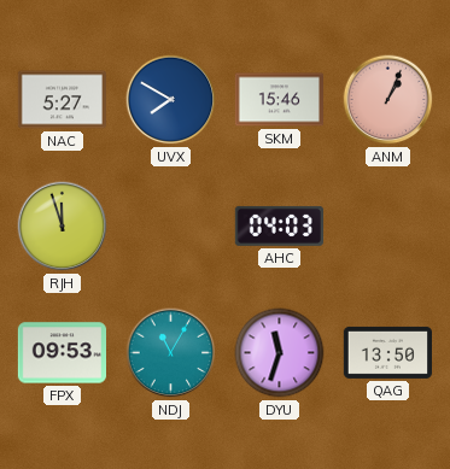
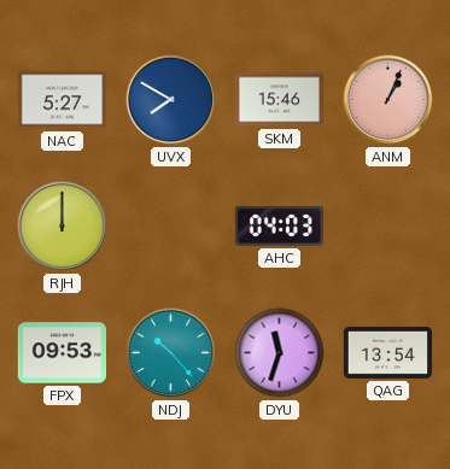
RJH: 11:57 -> 12:00
NDJ: 11:05 -> 10:23
QAG: 13:50 -> 13:54
